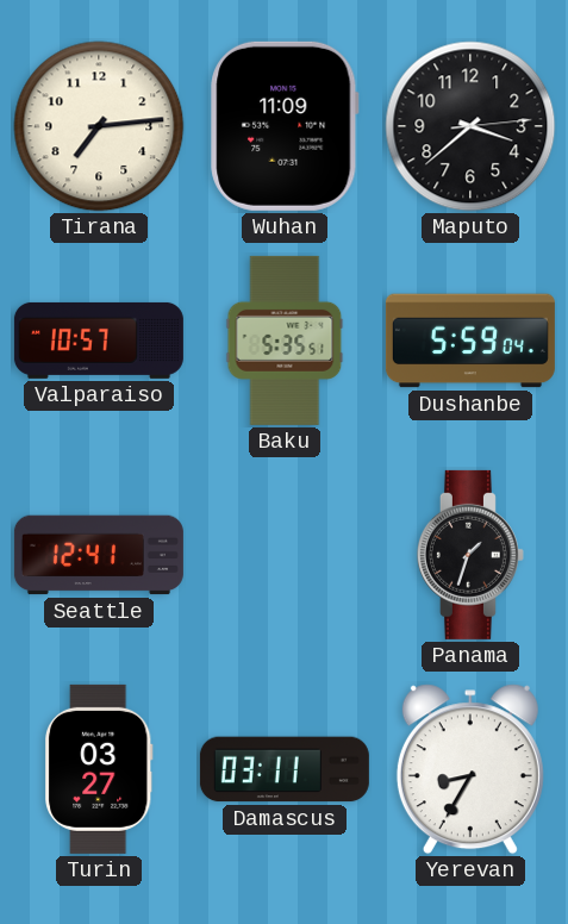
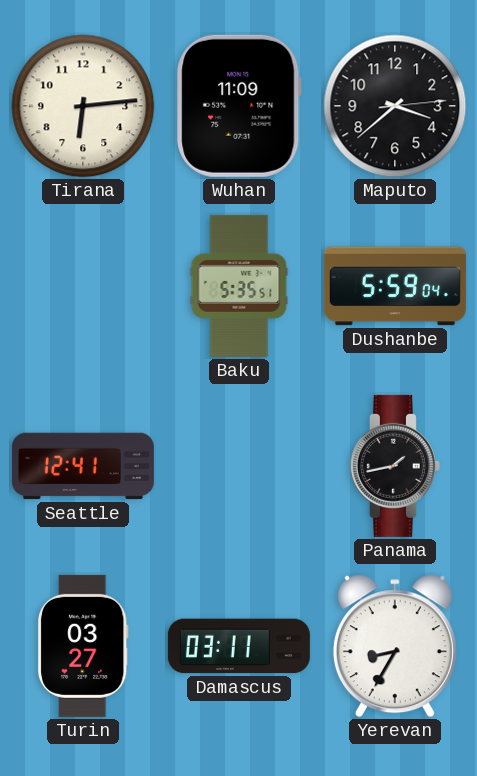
Tirana: 7:14 -> 6:14
Valparaiso: 10:57 -> none
Panama: 1:33 -> 1:43
